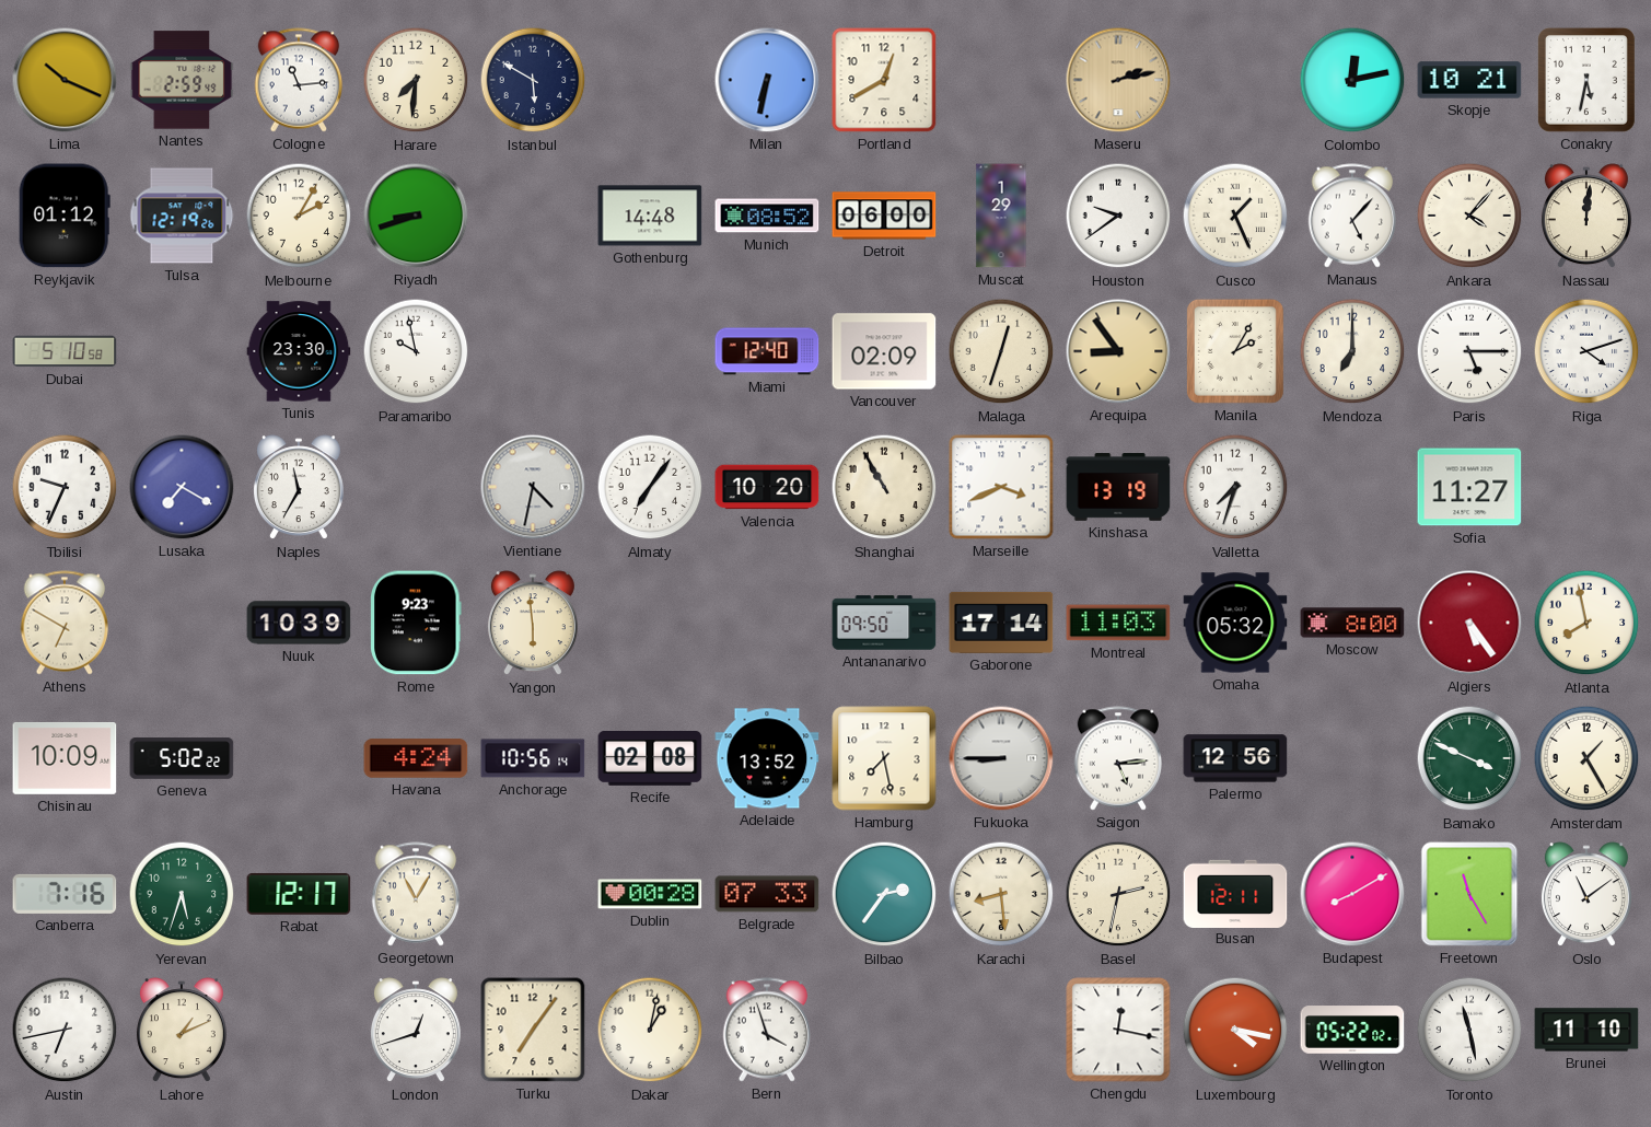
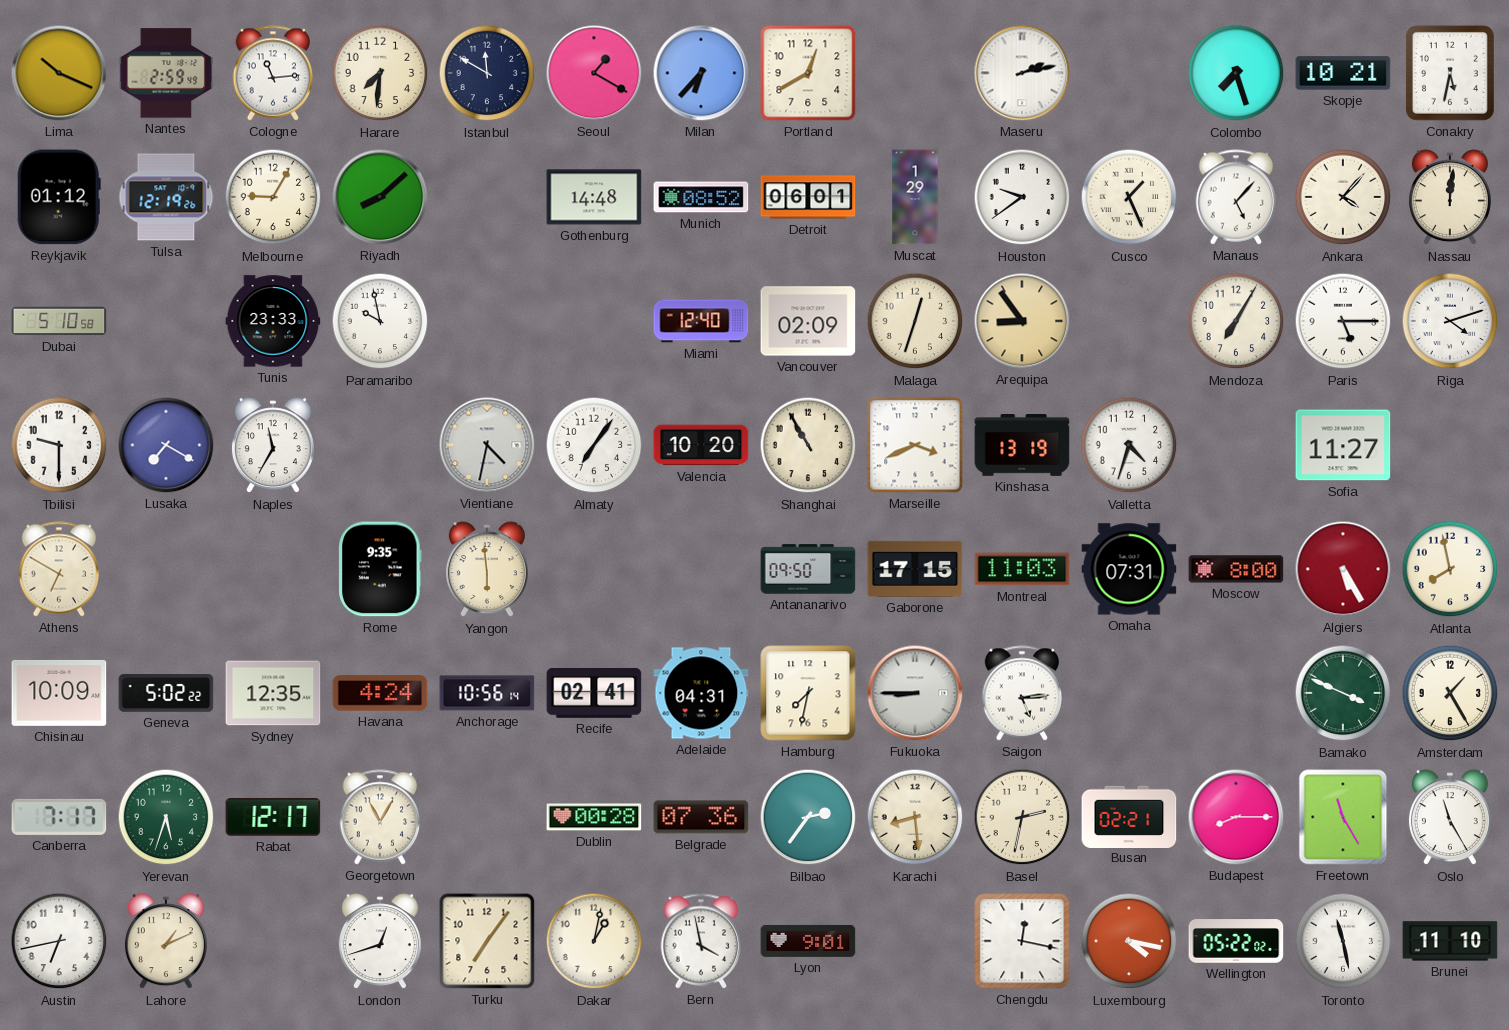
Istanbul: 5:50 -> 11:50
Seoul: none -> 1:20
Milan: 6:32 -> 6:37
Maseru dial: champagne -> white
Colombo: 12:13 -> 7:27
Melbourne: 2:05 -> 9:05
Riyadh: 8:42 -> 8:08
Detroit: 06:00 -> 06:01
Tunis: 23:30 -> 23:33
Manila: 2:05 -> none
Mendoza: 7:00 -> 7:05
Tbilisi: 9:34 -> 9:30
Valletta: 7:33 -> 4:33
Nuuk: 10:39 -> none
Rome: 9:23 -> 9:35
Gaborone: 17:14 -> 17:15
Omaha: 05:32 -> 07:31
Algiers: 5:24 -> 5:25
Sydney: none -> 12:35
Recife: 02:08 -> 02:41
Adelaide: 13:52 -> 04:31
Hamburg: 7:28 -> 7:32
Palermo: 12:56 -> none
Canberra: 7:16 -> 7:17
Belgrade: 07:33 -> 07:36
Busan: 12:11 -> 02:21
Budapest: 8:10 -> 8:15
Oslo: 11:09 -> 11:25
Bern: 3:57 -> 3:58
Lyon: none -> 9:01
